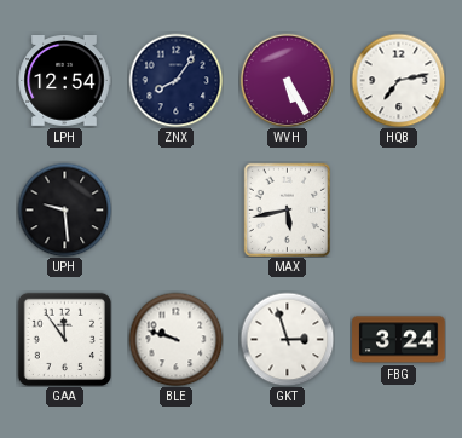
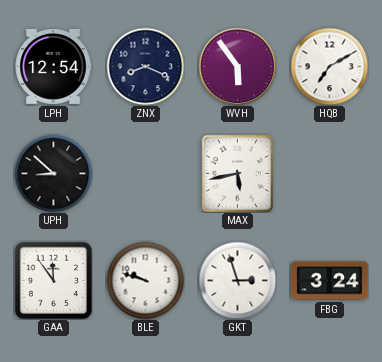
ZNX: 8:06 -> 8:19
WVH: 5:25 -> 5:54
HQB: 7:13 -> 7:10
UPH: 9:29 -> 8:52
